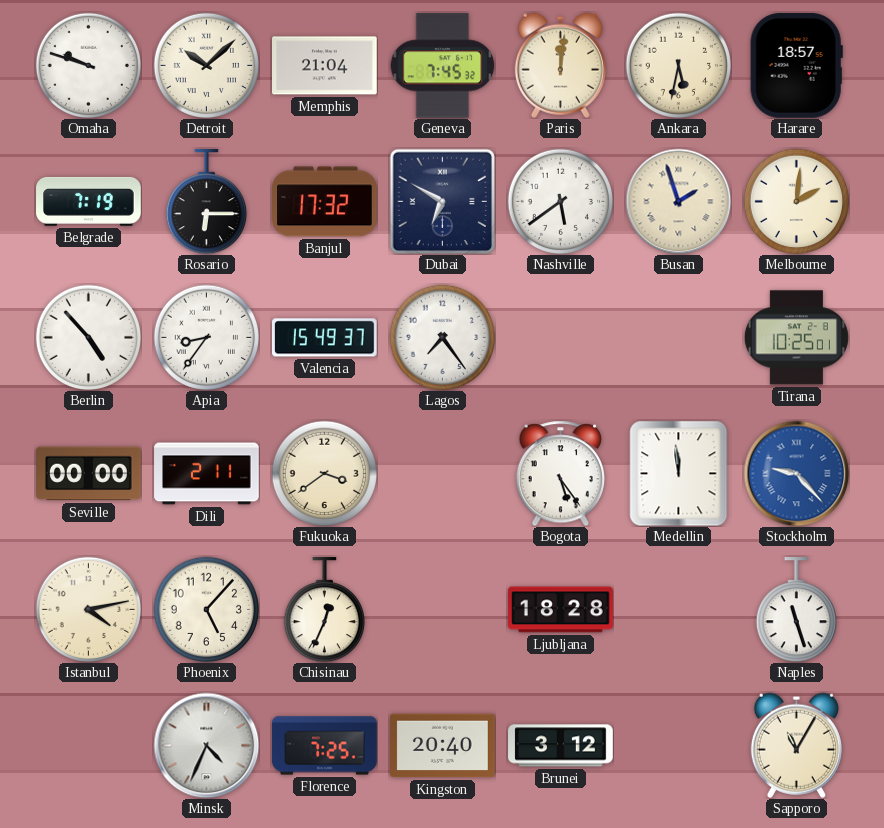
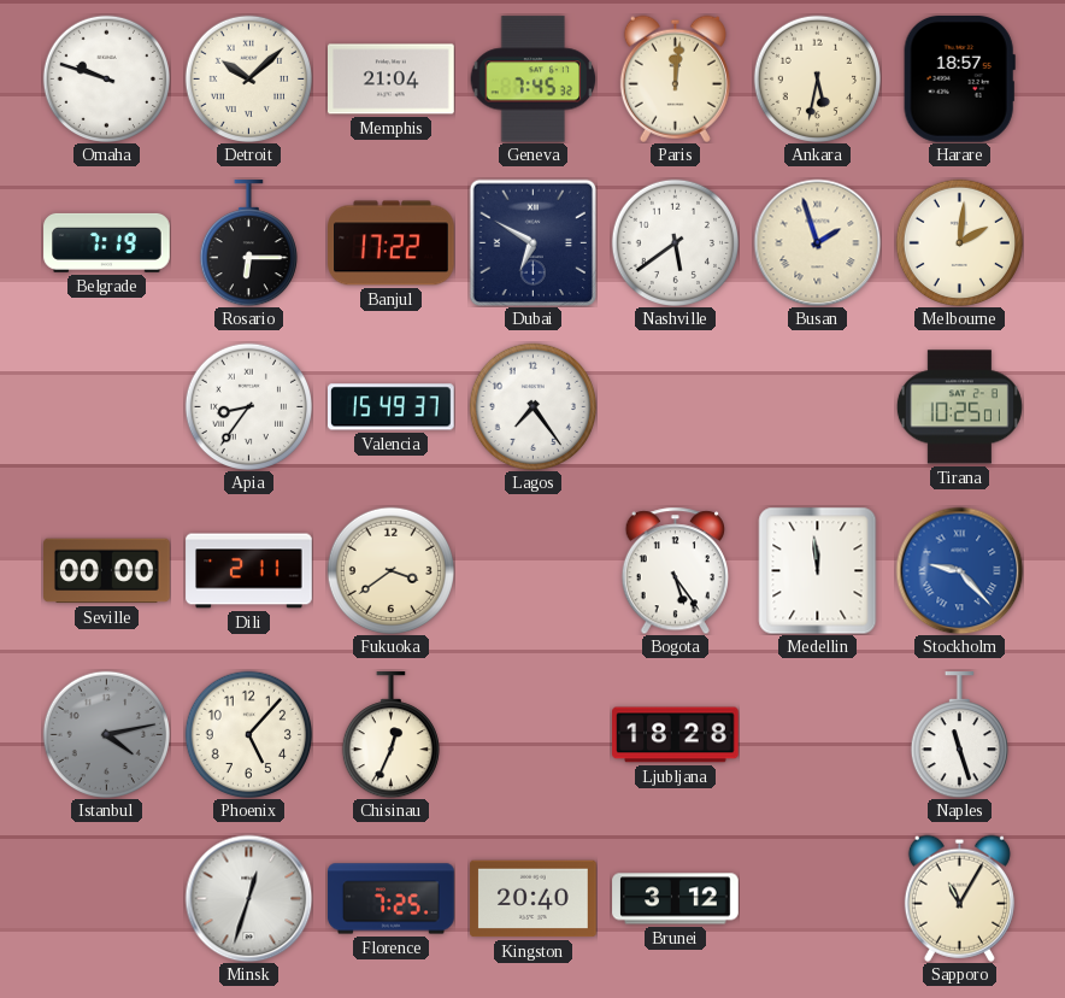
Banjul: 17:32 -> 17:22
Berlin: 4:53 -> none
Istanbul dial: cream -> grey
Minsk: 4:34 -> 12:33
